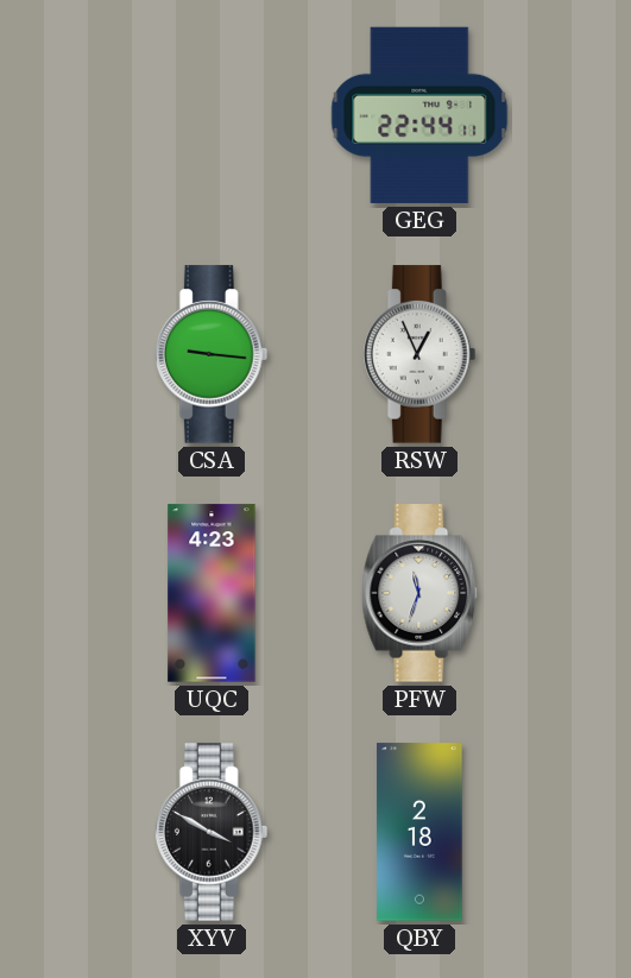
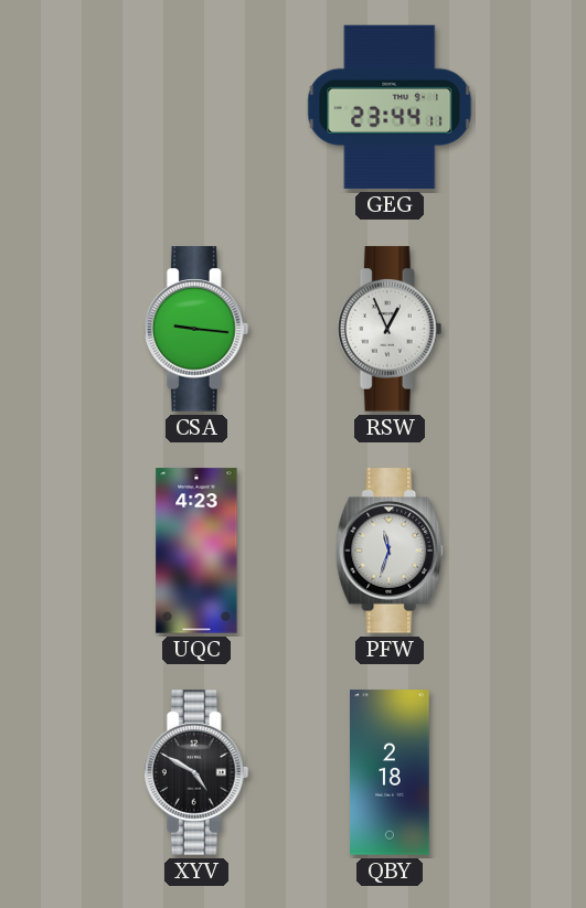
GEG: 22:44 -> 23:44
XYV: 3:50 -> 4:50
